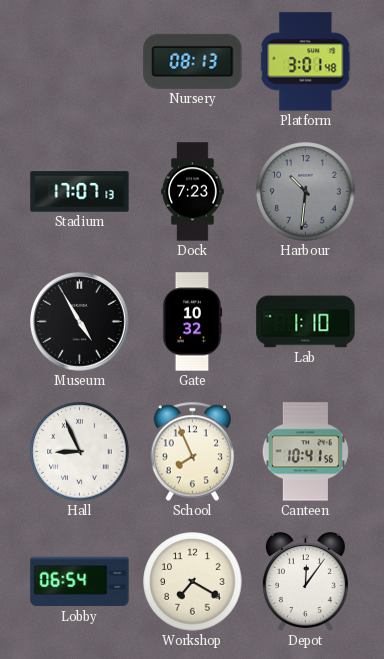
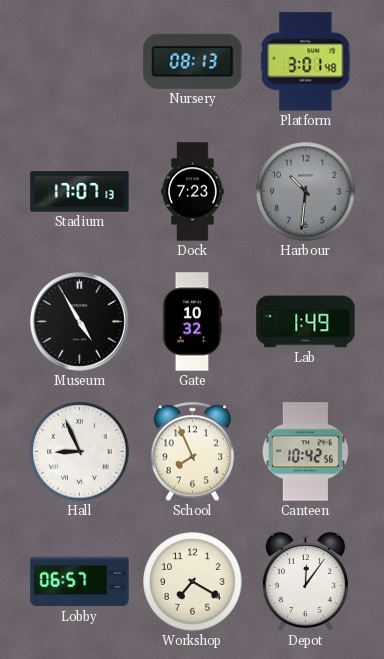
Lab: 1:10 -> 1:49
Canteen: 10:41 -> 10:42
Lobby: 06:54 -> 06:57
